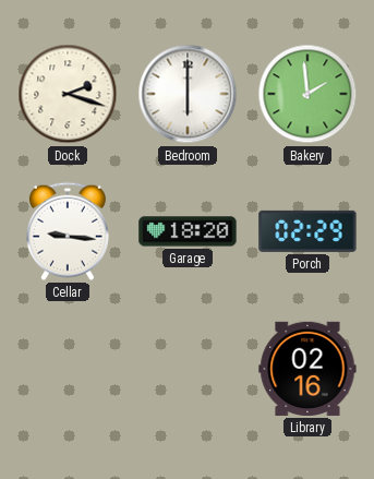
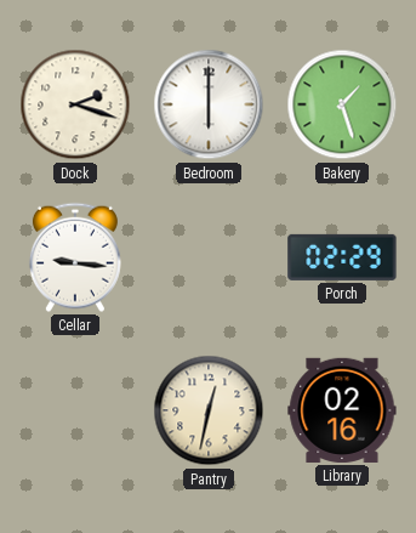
Bakery: 1:59 -> 1:27
Garage: 18:20 -> none
Pantry: none -> 12:32
